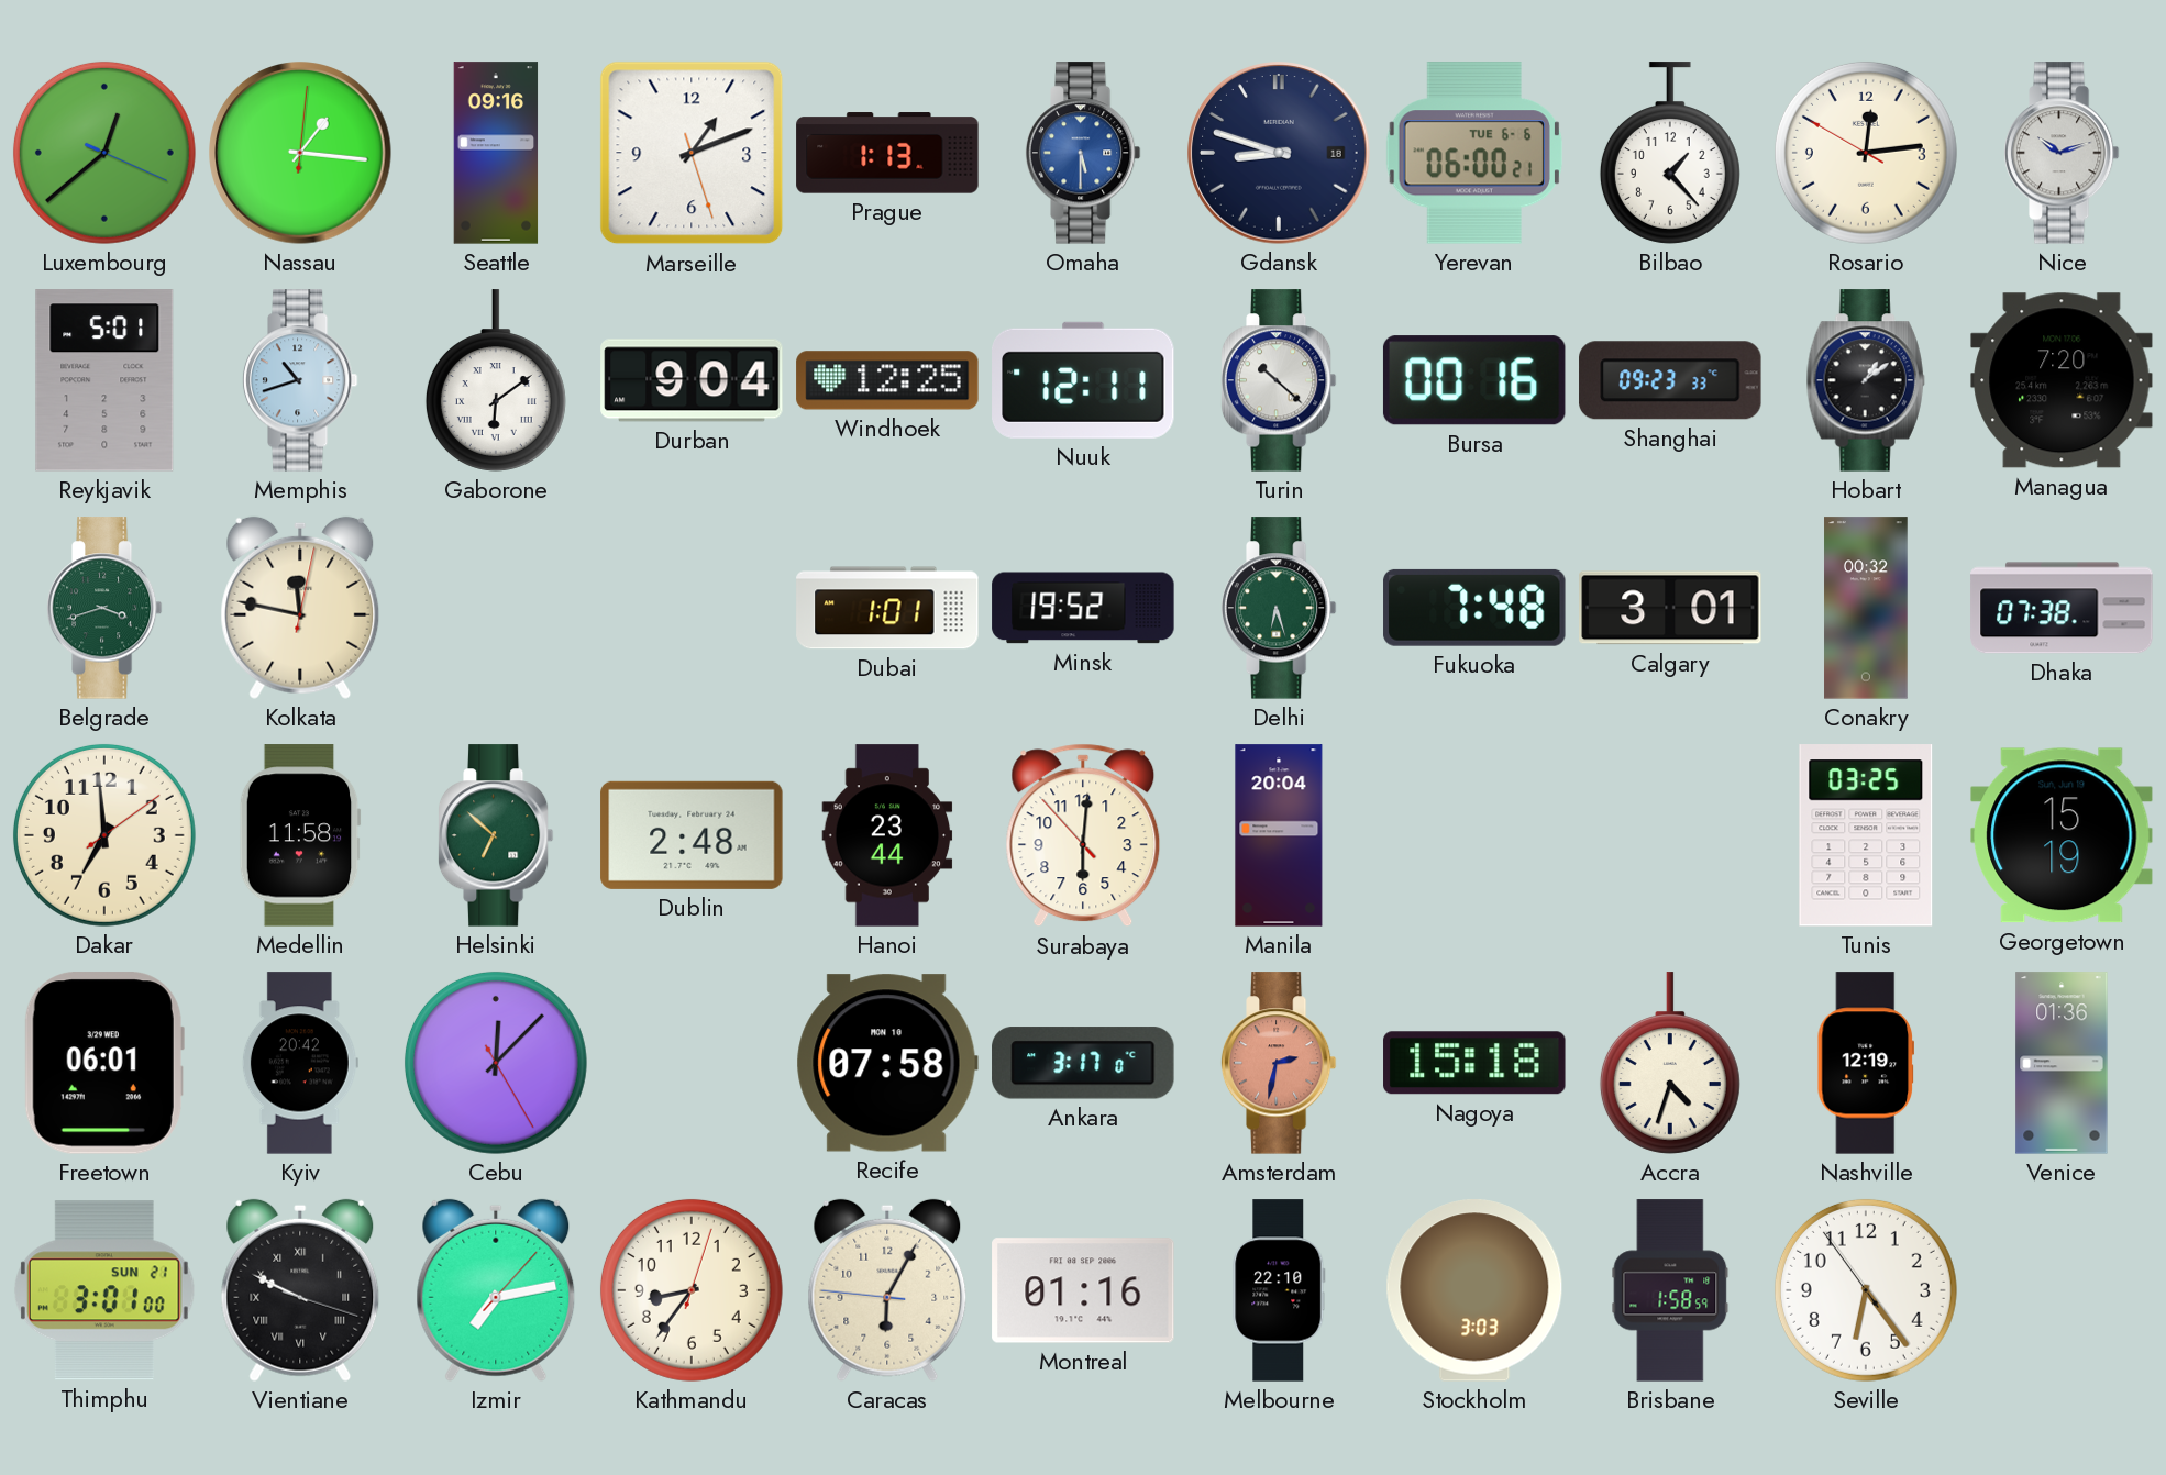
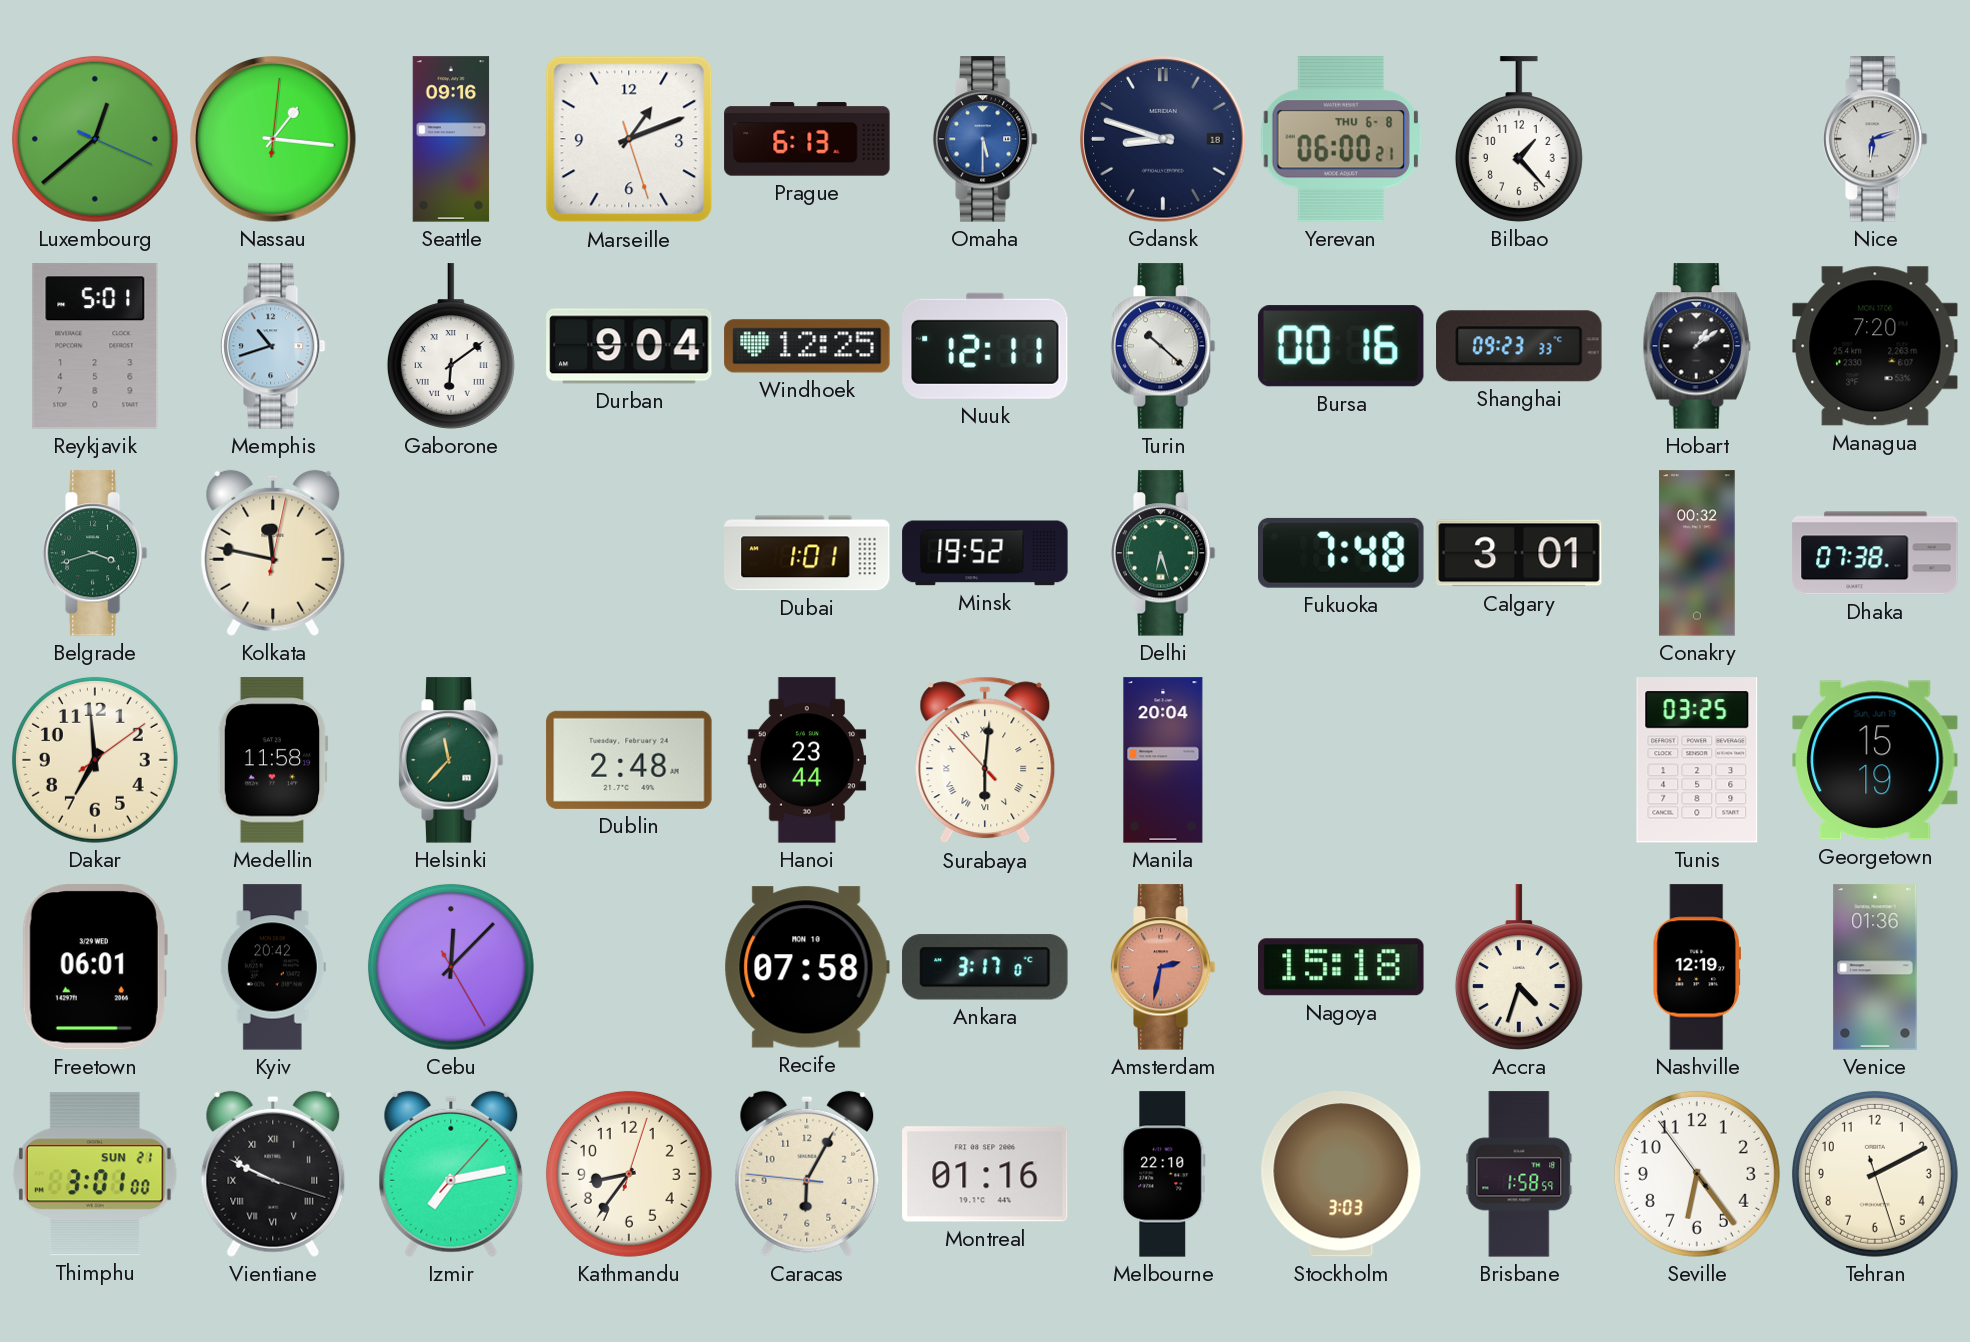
Prague: 1:13 -> 6:13
Yerevan date: TUE 6-6 -> THU 6-8
Rosario: 12:13 -> none
Nice: 10:12 -> 6:12
Helsinki: 6:52 -> 11:37
Surabaya numerals: Arabic -> Roman
Tehran: none -> 2:10
